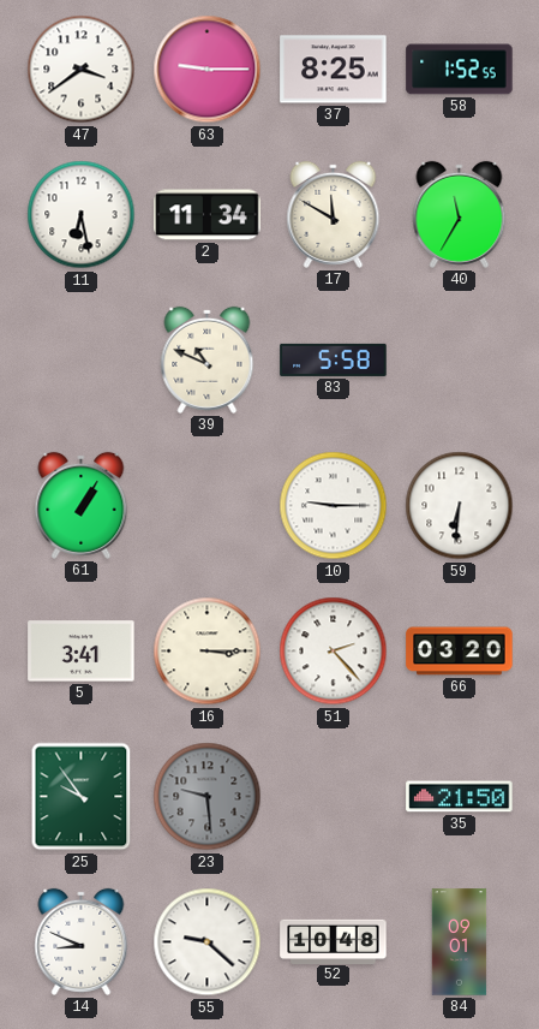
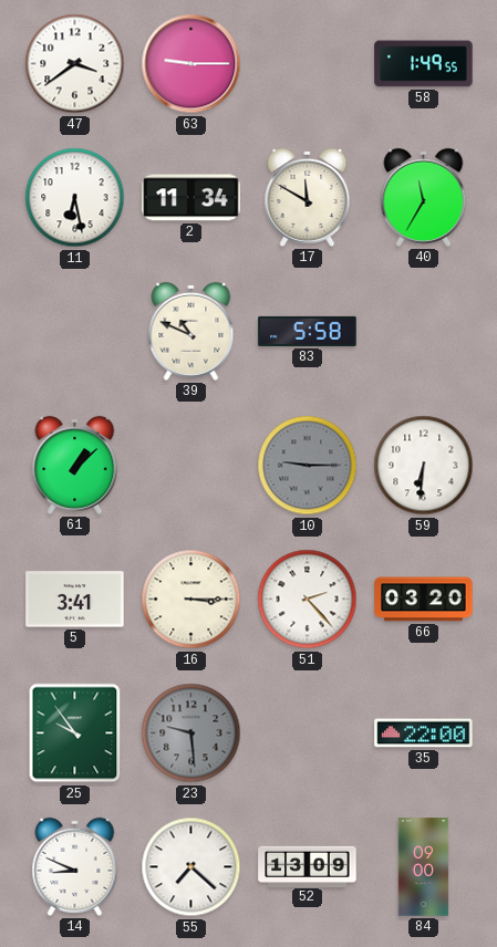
37: 8:25 -> none
58: 1:52 -> 1:49
61: 1:05 -> 1:08
10 dial: white -> grey
35: 21:50 -> 22:00
55: 9:22 -> 7:22
52: 10:48 -> 13:09
84: 09:01 -> 09:00
